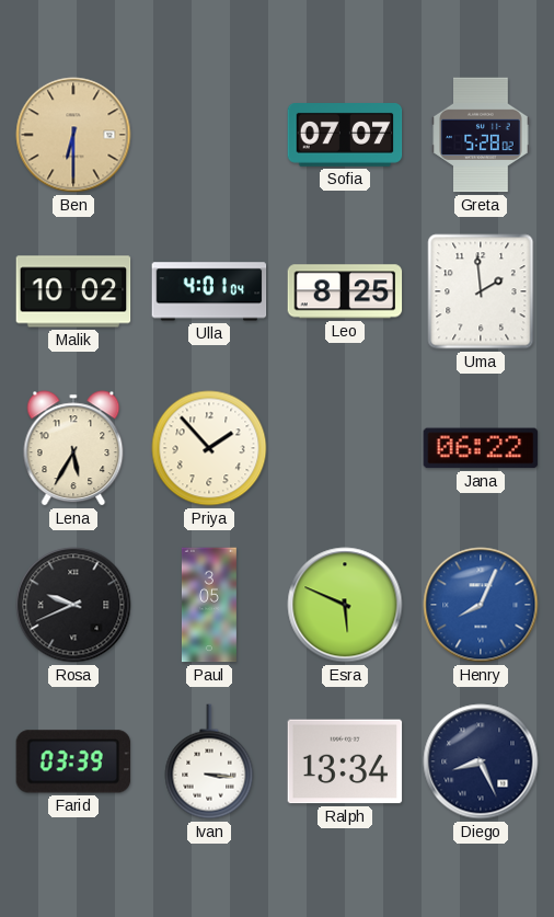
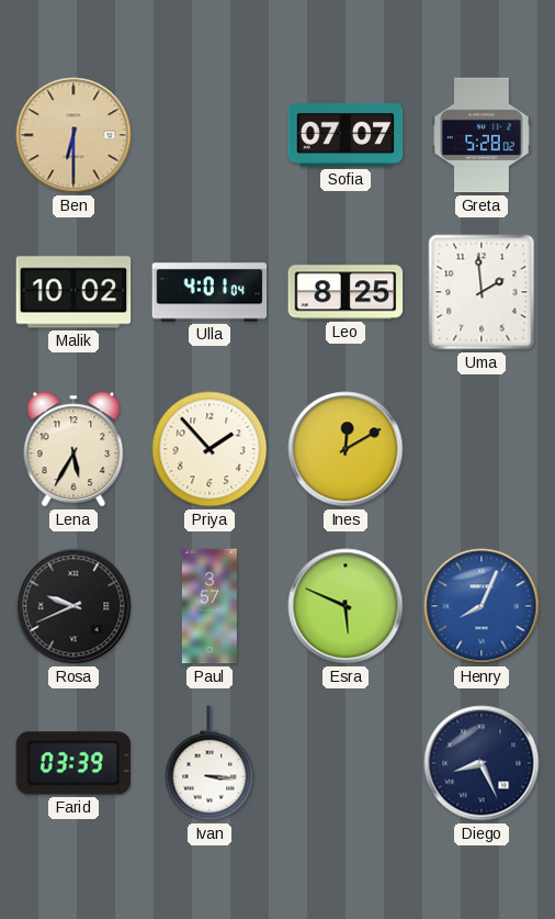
Ines: none -> 12:10
Jana: 06:22 -> none
Paul: 3:05 -> 3:57
Ralph: 13:34 -> none
